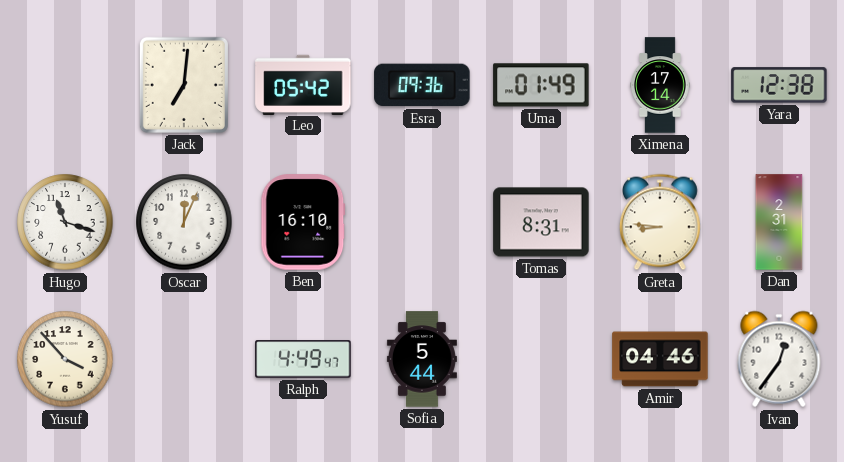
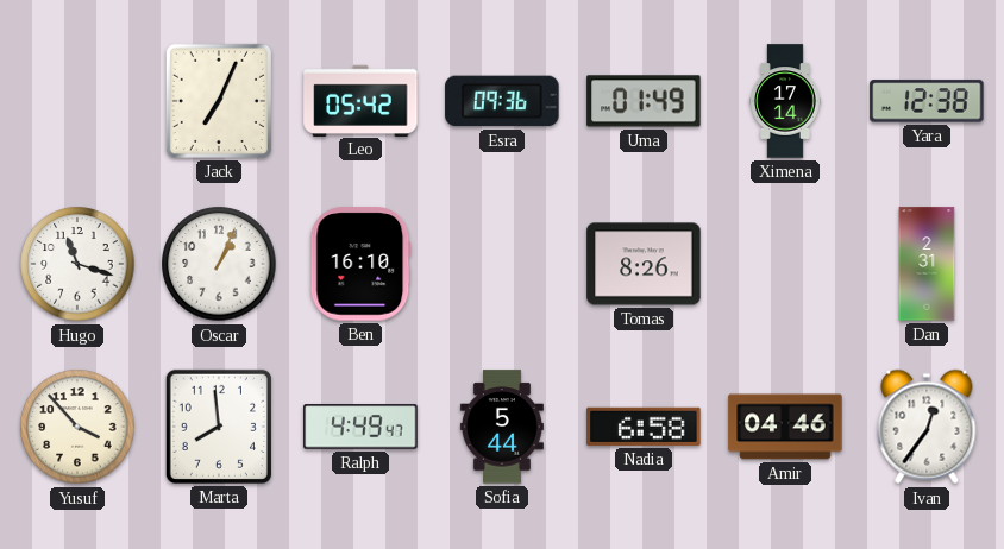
Jack: 7:01 -> 7:04
Oscar: 12:04 -> 1:04
Tomas: 8:31 -> 8:26
Greta: 8:46 -> none
Marta: none -> 7:59
Nadia: none -> 6:58
